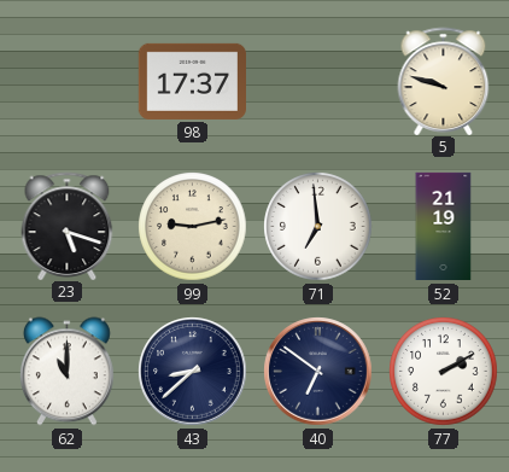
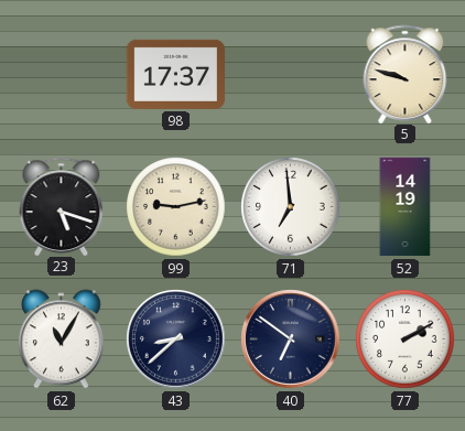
52: 21:19 -> 14:19
62: 11:00 -> 11:05
